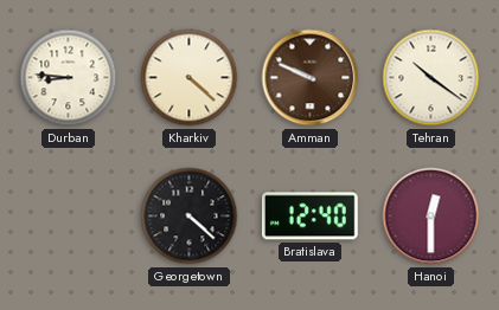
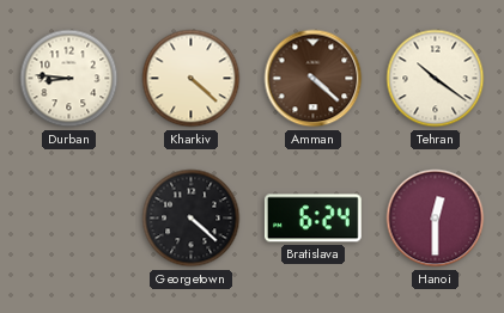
Amman: 9:49 -> 4:22
Bratislava: 12:40 -> 6:24
